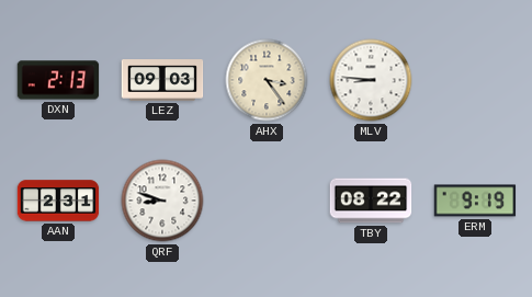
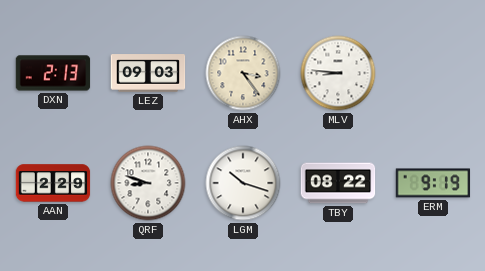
AAN: 2:31 -> 2:29
LGM: none -> 10:18
